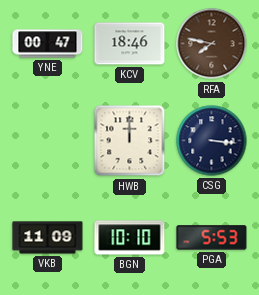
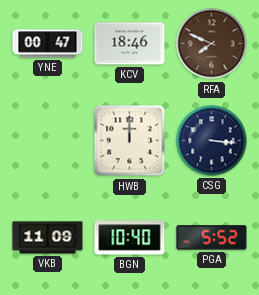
RFA: 7:47 -> 7:49
BGN: 10:10 -> 10:40
PGA: 5:53 -> 5:52
